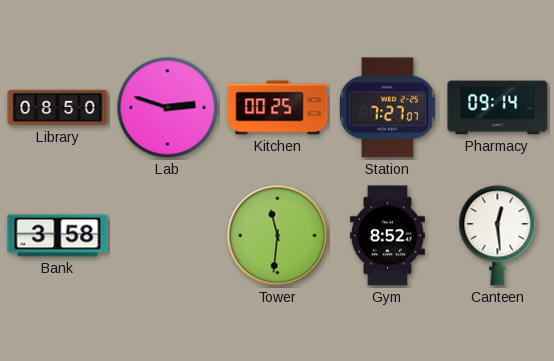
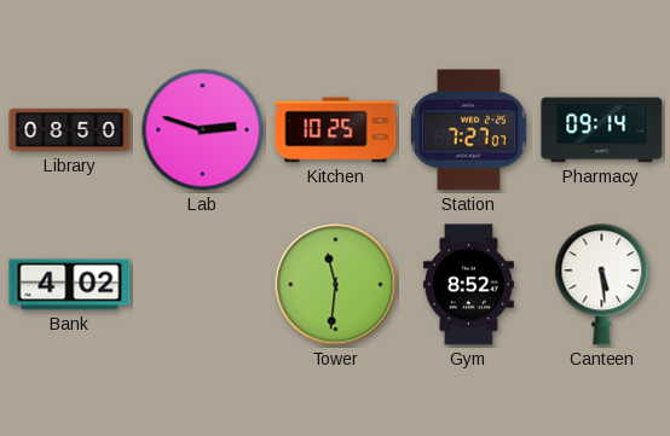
Kitchen: 00:25 -> 10:25
Bank: 3:58 -> 4:02
Canteen: 12:29 -> 5:29
